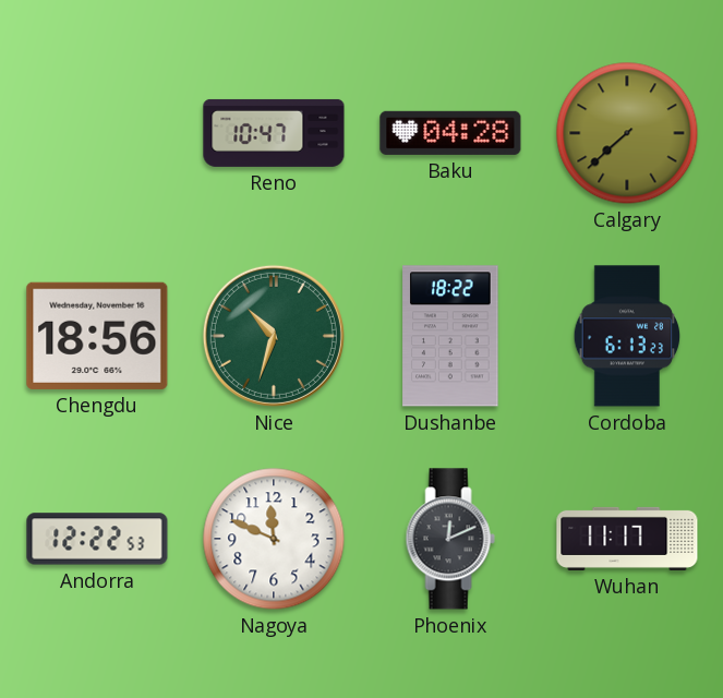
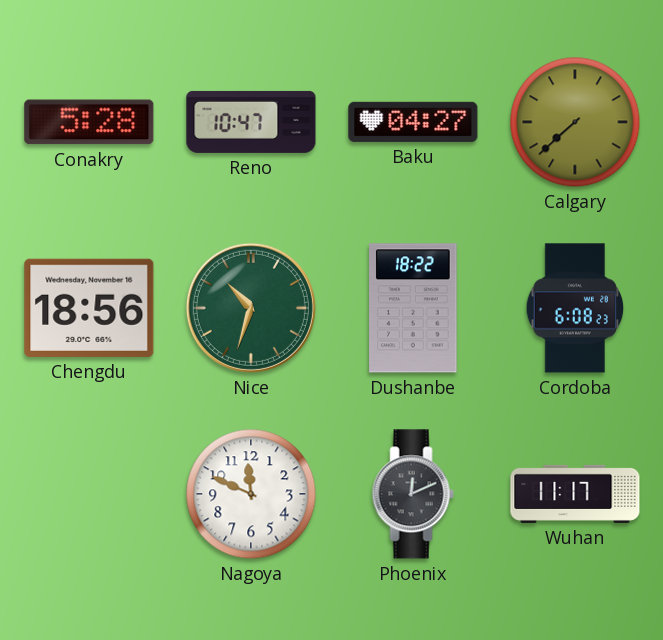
Conakry: none -> 5:28
Baku: 04:28 -> 04:27
Cordoba: 6:13 -> 6:08
Andorra: 12:22 -> none
